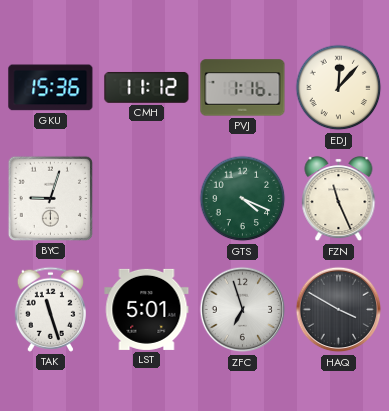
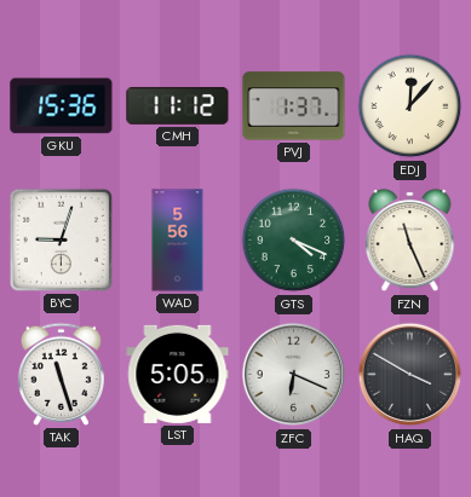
PVJ: 1:16 -> 1:37
WAD: none -> 5:56
LST: 5:01 -> 5:05
ZFC: 6:57 -> 6:19
